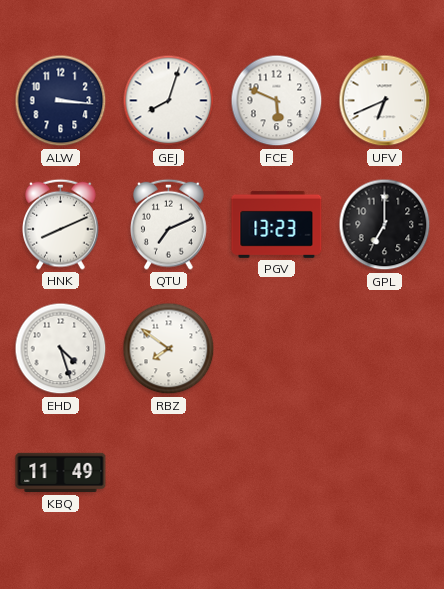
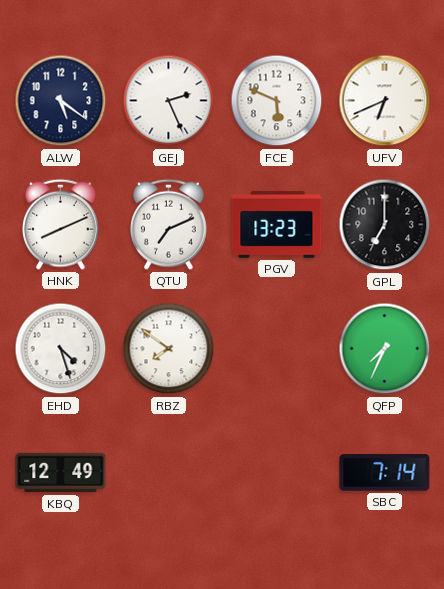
ALW: 3:16 -> 5:21
GEJ: 8:03 -> 2:26
QFP: none -> 7:34
KBQ: 11:49 -> 12:49
SBC: none -> 7:14
